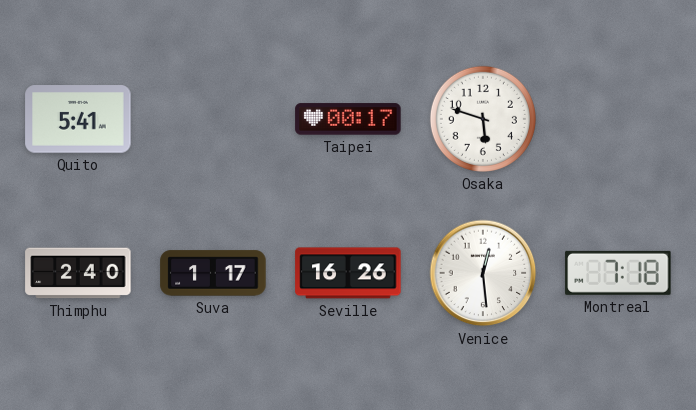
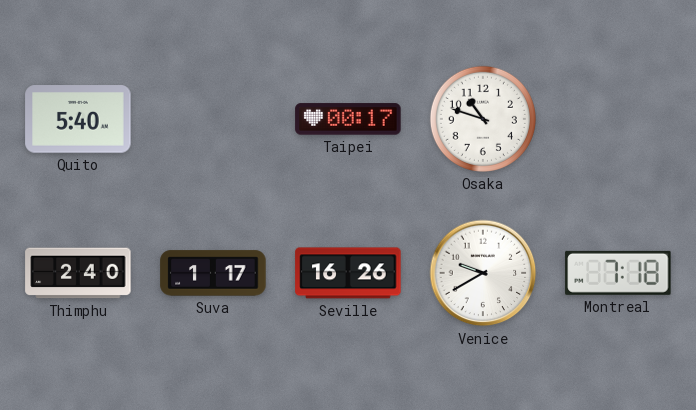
Quito: 5:41 -> 5:40
Osaka: 5:48 -> 10:48
Venice: 12:29 -> 9:40
